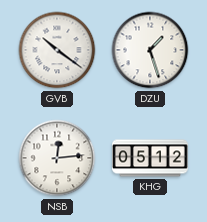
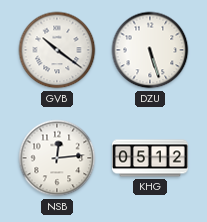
DZU: 1:27 -> 5:27
